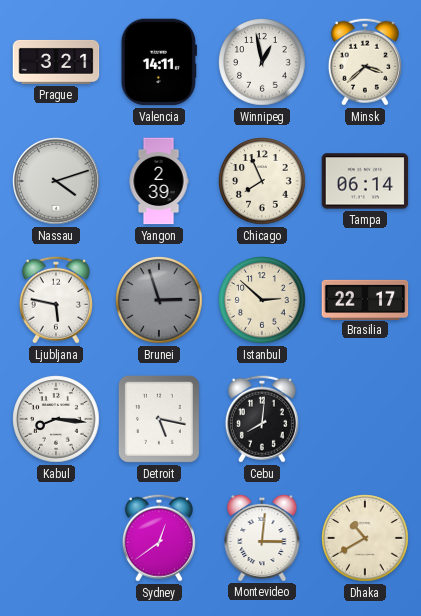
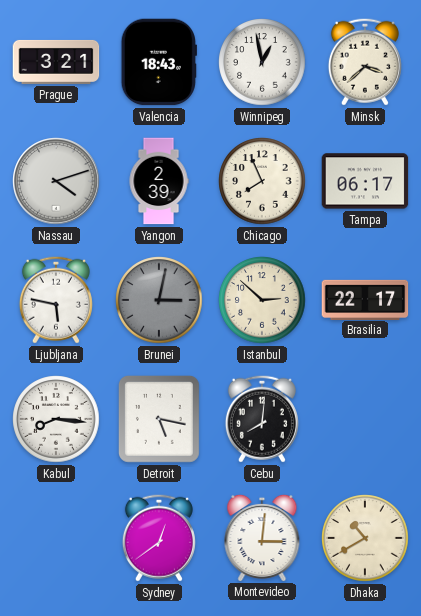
Valencia: 14:11 -> 18:43
Tampa: 06:14 -> 06:17
Brunei: 2:57 -> 3:02
